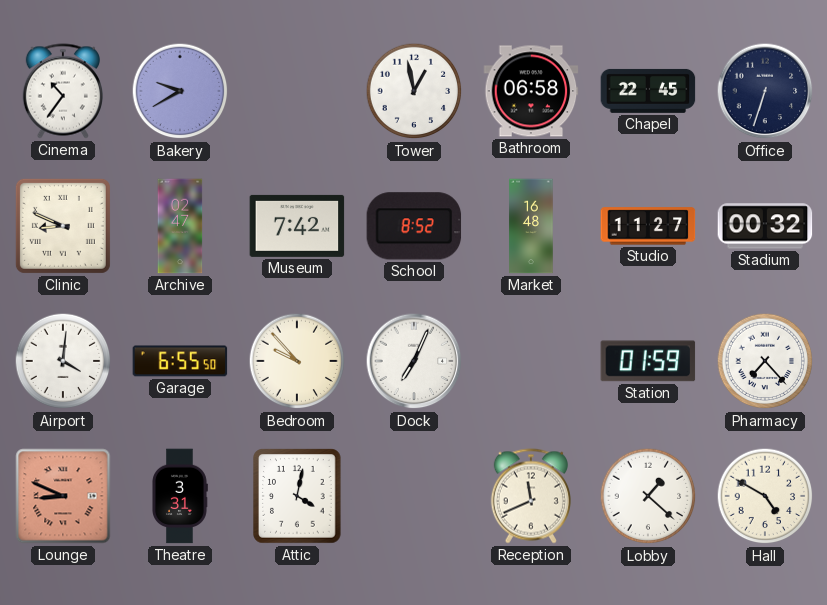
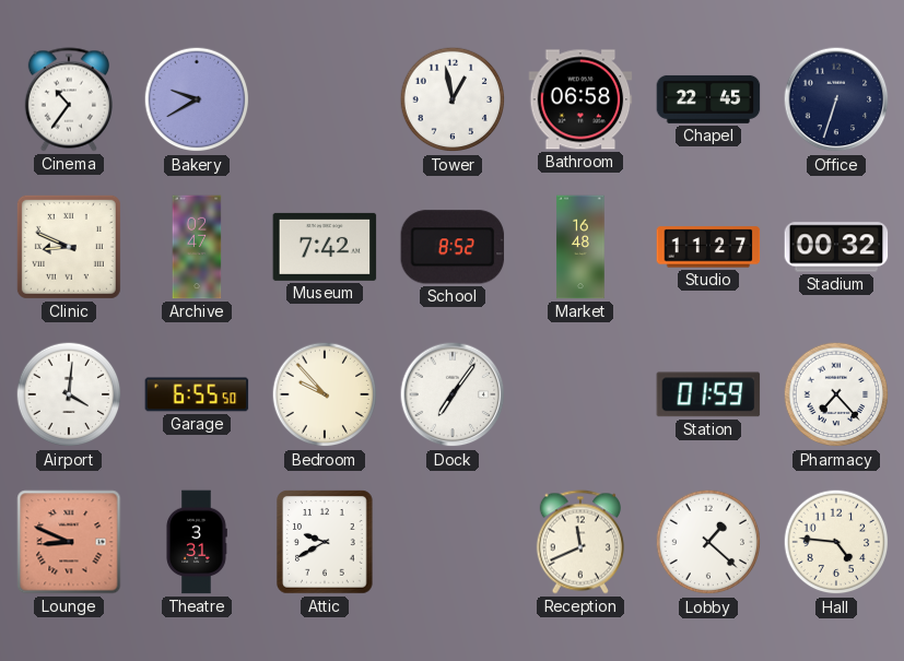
Dock: 7:04 -> 7:06
Attic: 4:02 -> 9:40
Hall: 4:50 -> 4:46
